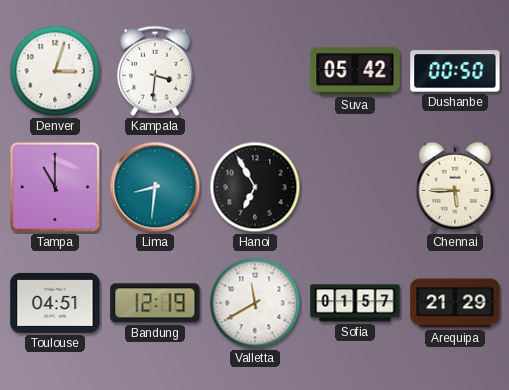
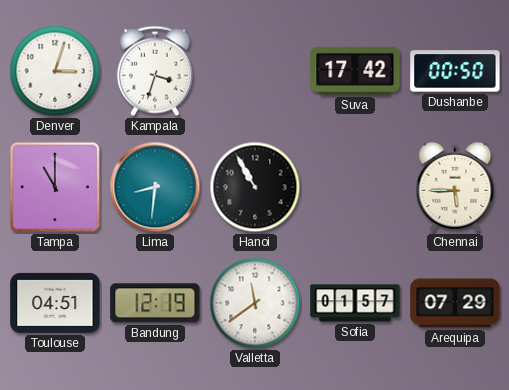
Kampala: 3:31 -> 3:33
Suva: 05:42 -> 17:42
Hanoi: 6:55 -> 10:55
Valletta: 11:40 -> 11:39
Arequipa: 21:29 -> 07:29
